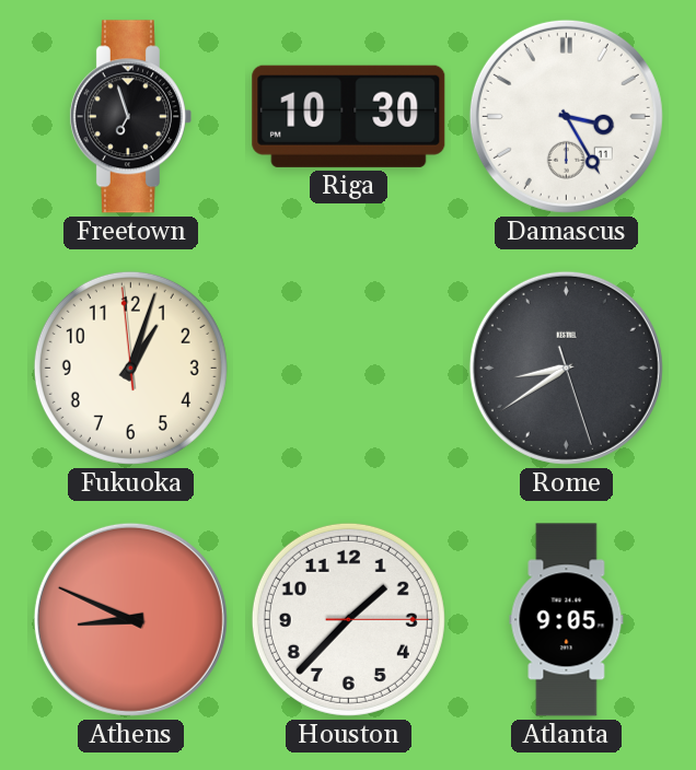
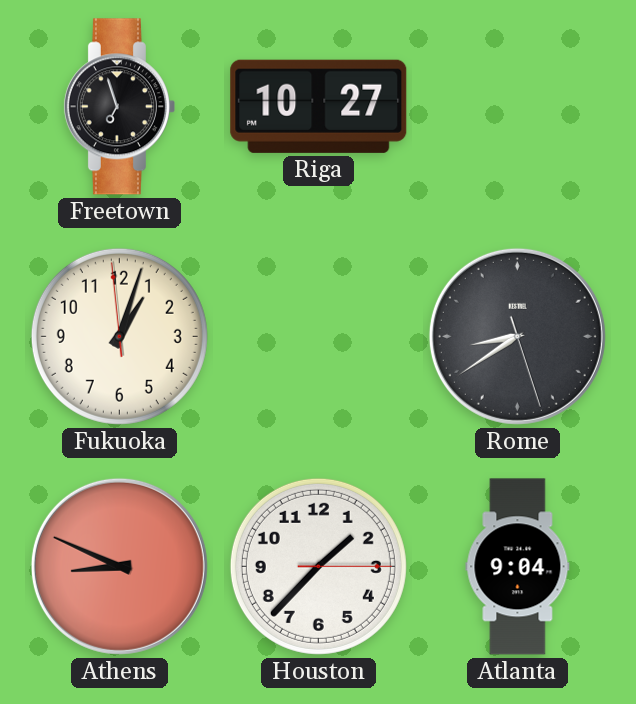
Riga: 10:30 -> 10:27
Damascus: 3:25 -> none
Atlanta: 9:05 -> 9:04
